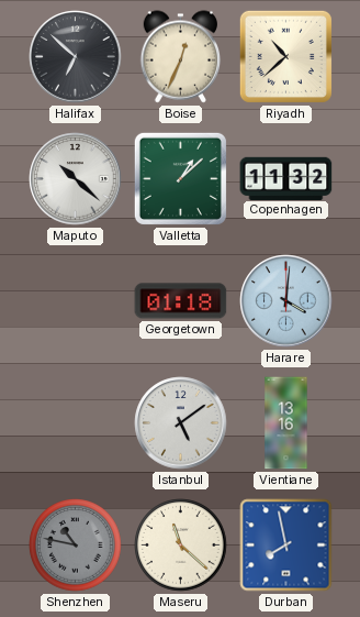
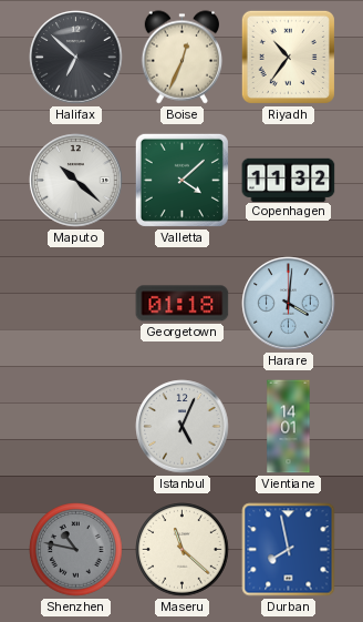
Riyadh: 10:38 -> 10:36
Valletta: 1:08 -> 4:08
Istanbul: 5:09 -> 5:04
Vientiane: 13:16 -> 14:01
